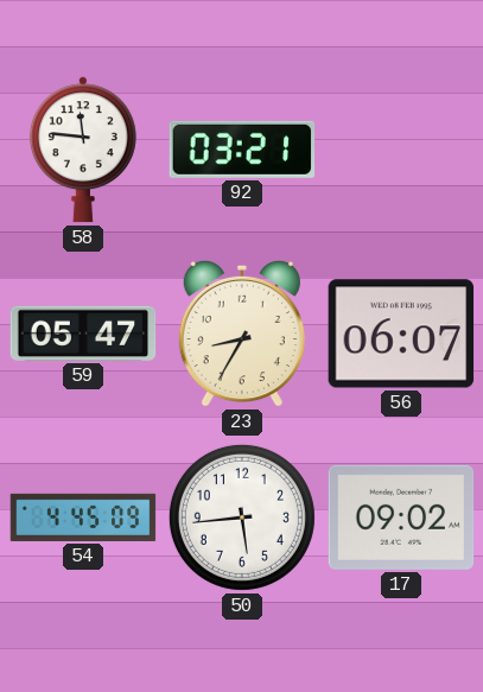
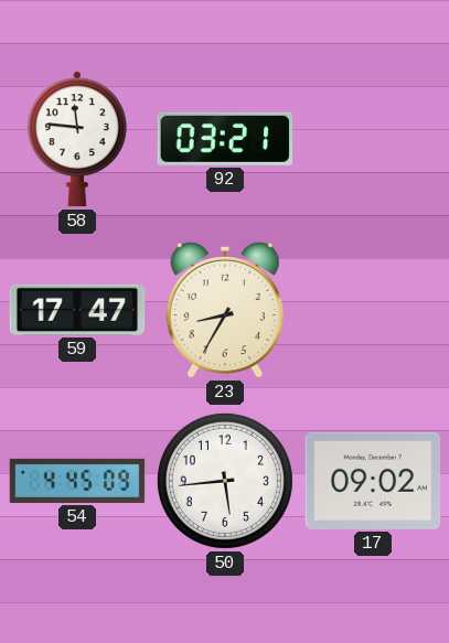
59: 05:47 -> 17:47
56: 06:07 -> none
